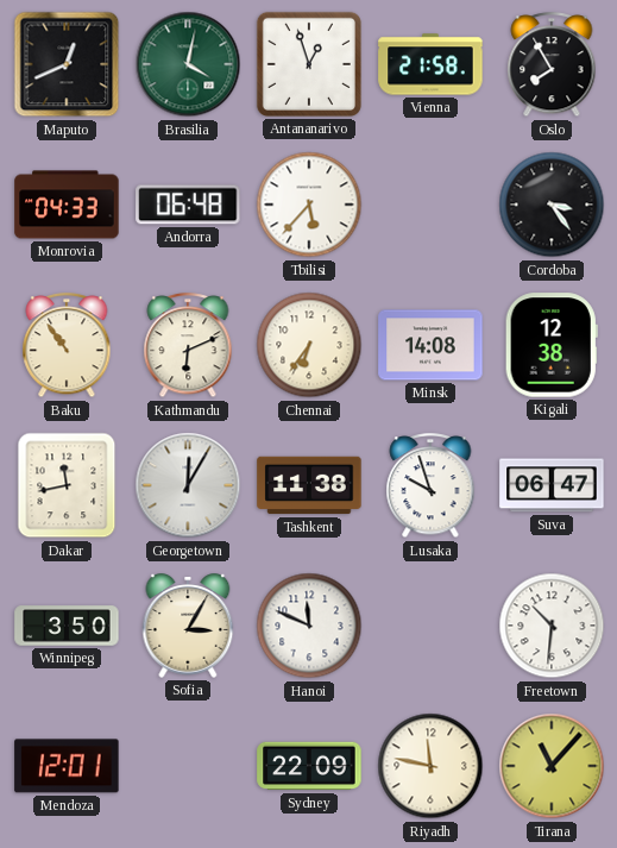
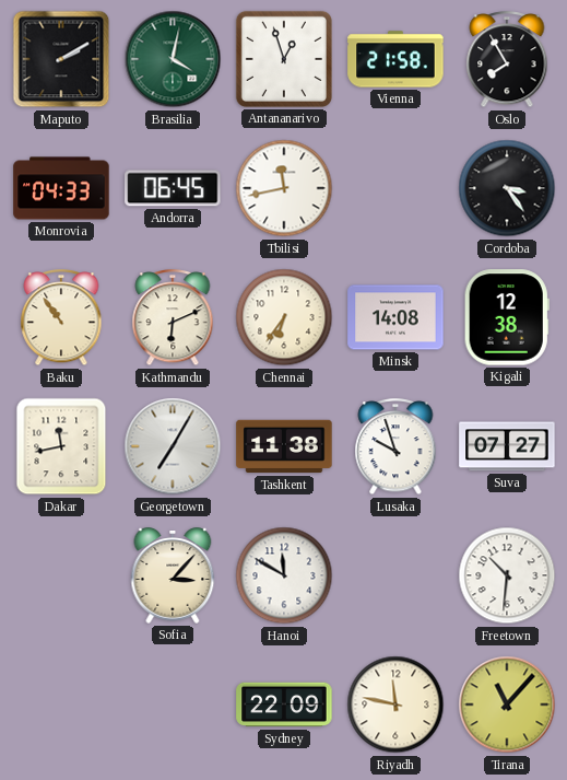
Maputo: 12:41 -> 2:10
Andorra: 06:48 -> 06:45
Tbilisi: 5:37 -> 11:43
Georgetown: 12:05 -> 7:05
Suva: 06:47 -> 07:27
Winnipeg: 3:50 -> none
Sofia: 3:05 -> 3:07
Hanoi: 11:49 -> 11:50
Mendoza: 12:01 -> none
